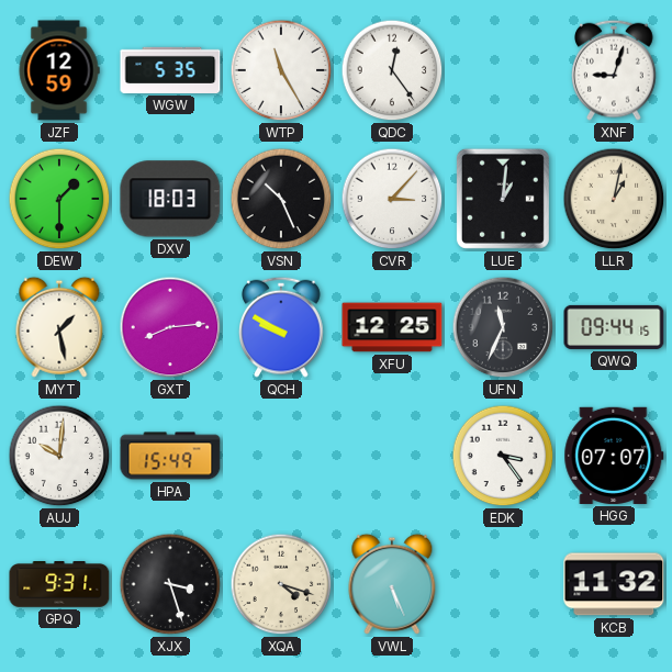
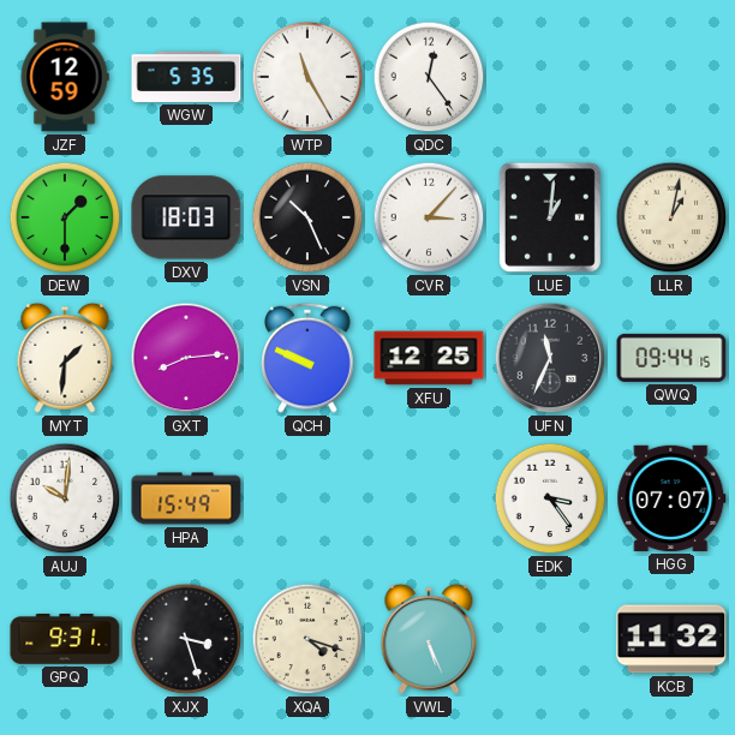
XNF: 9:03 -> none
MYT: 1:28 -> 1:31
QCH: 9:50 -> 9:49
